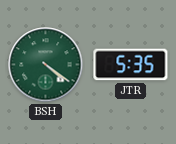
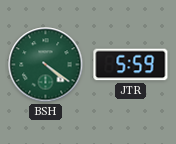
JTR: 5:35 -> 5:59
